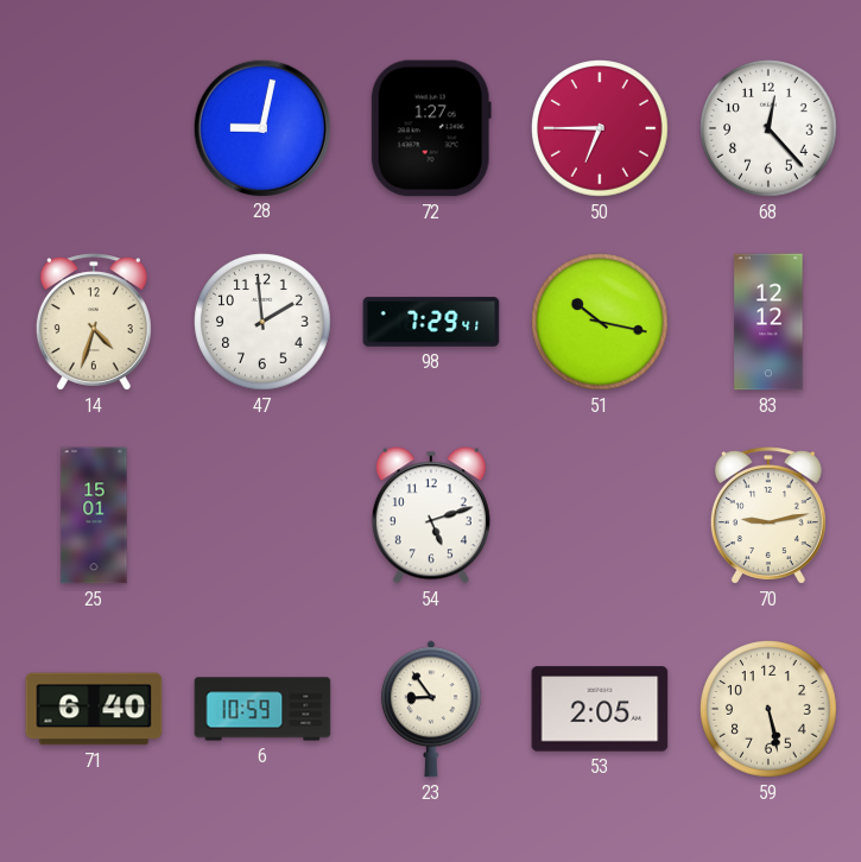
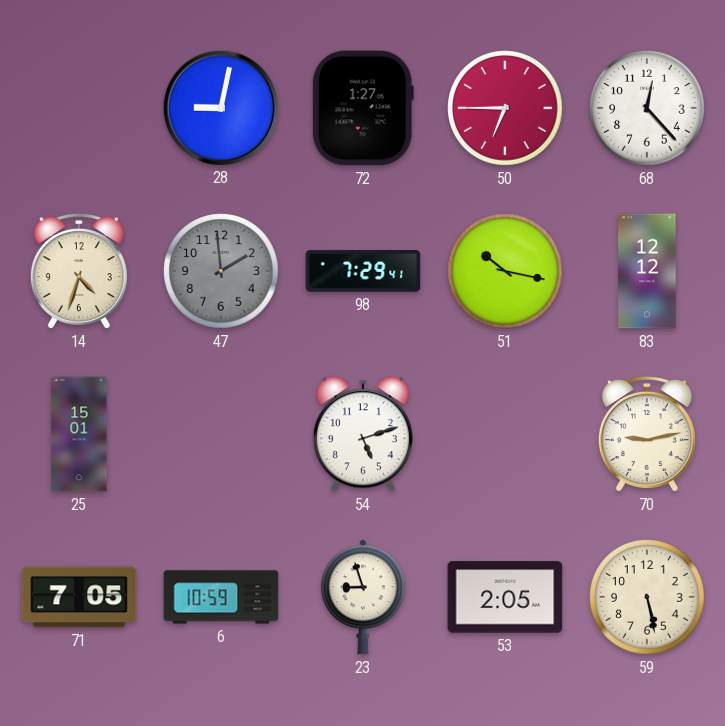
47 dial: white -> grey
71: 6:40 -> 7:05
23: 8:54 -> 8:57
